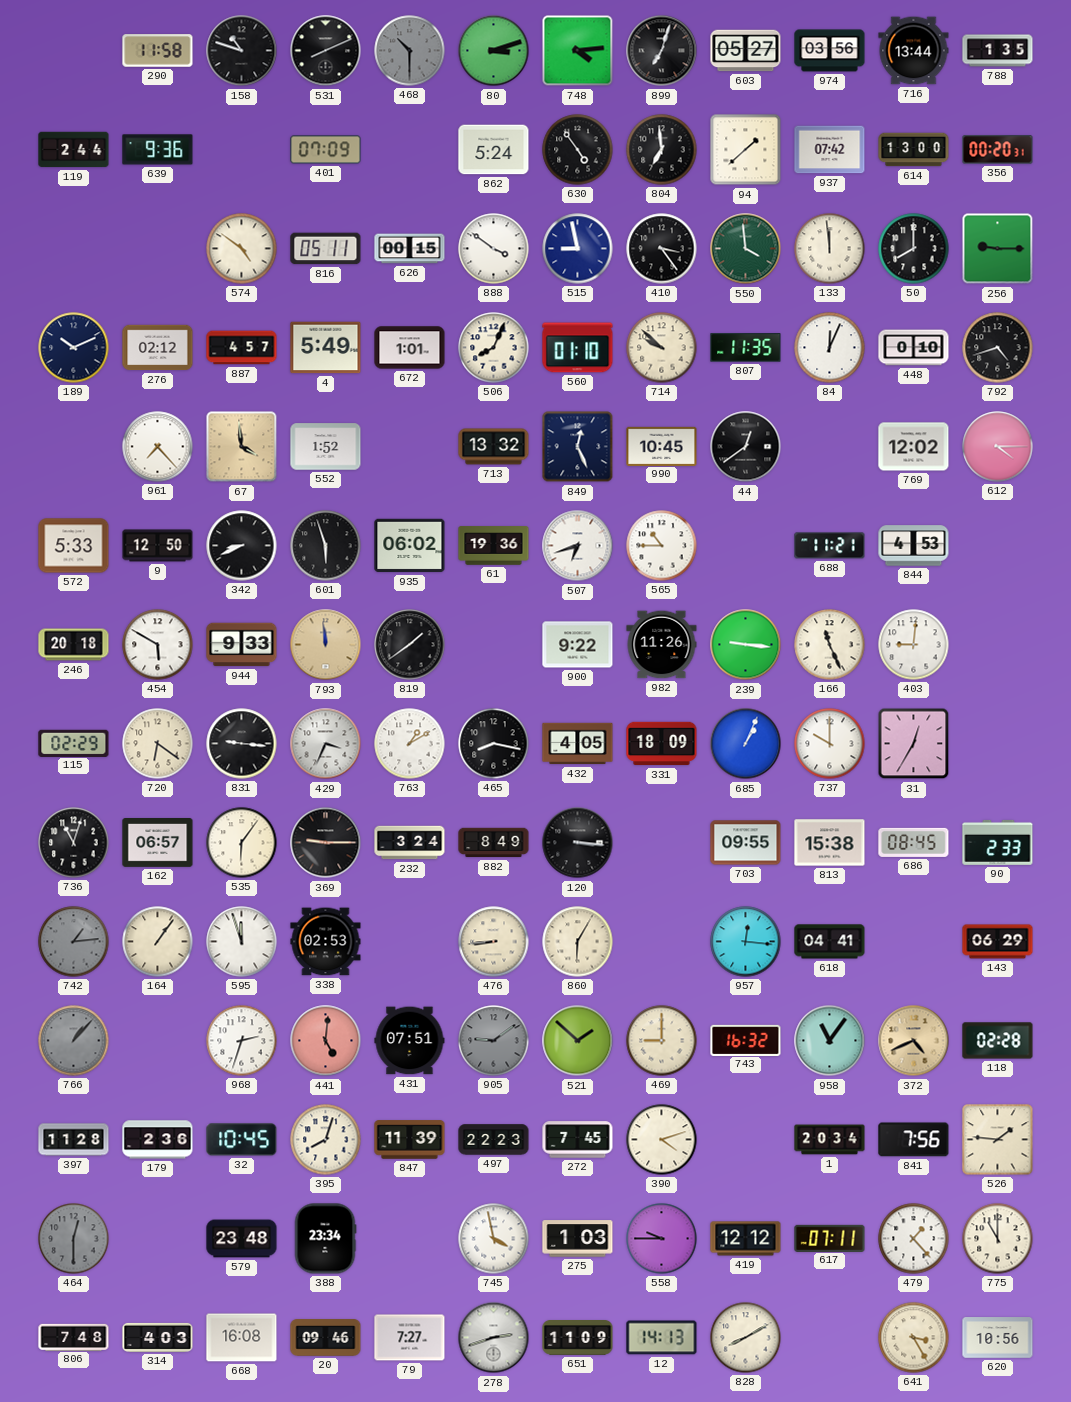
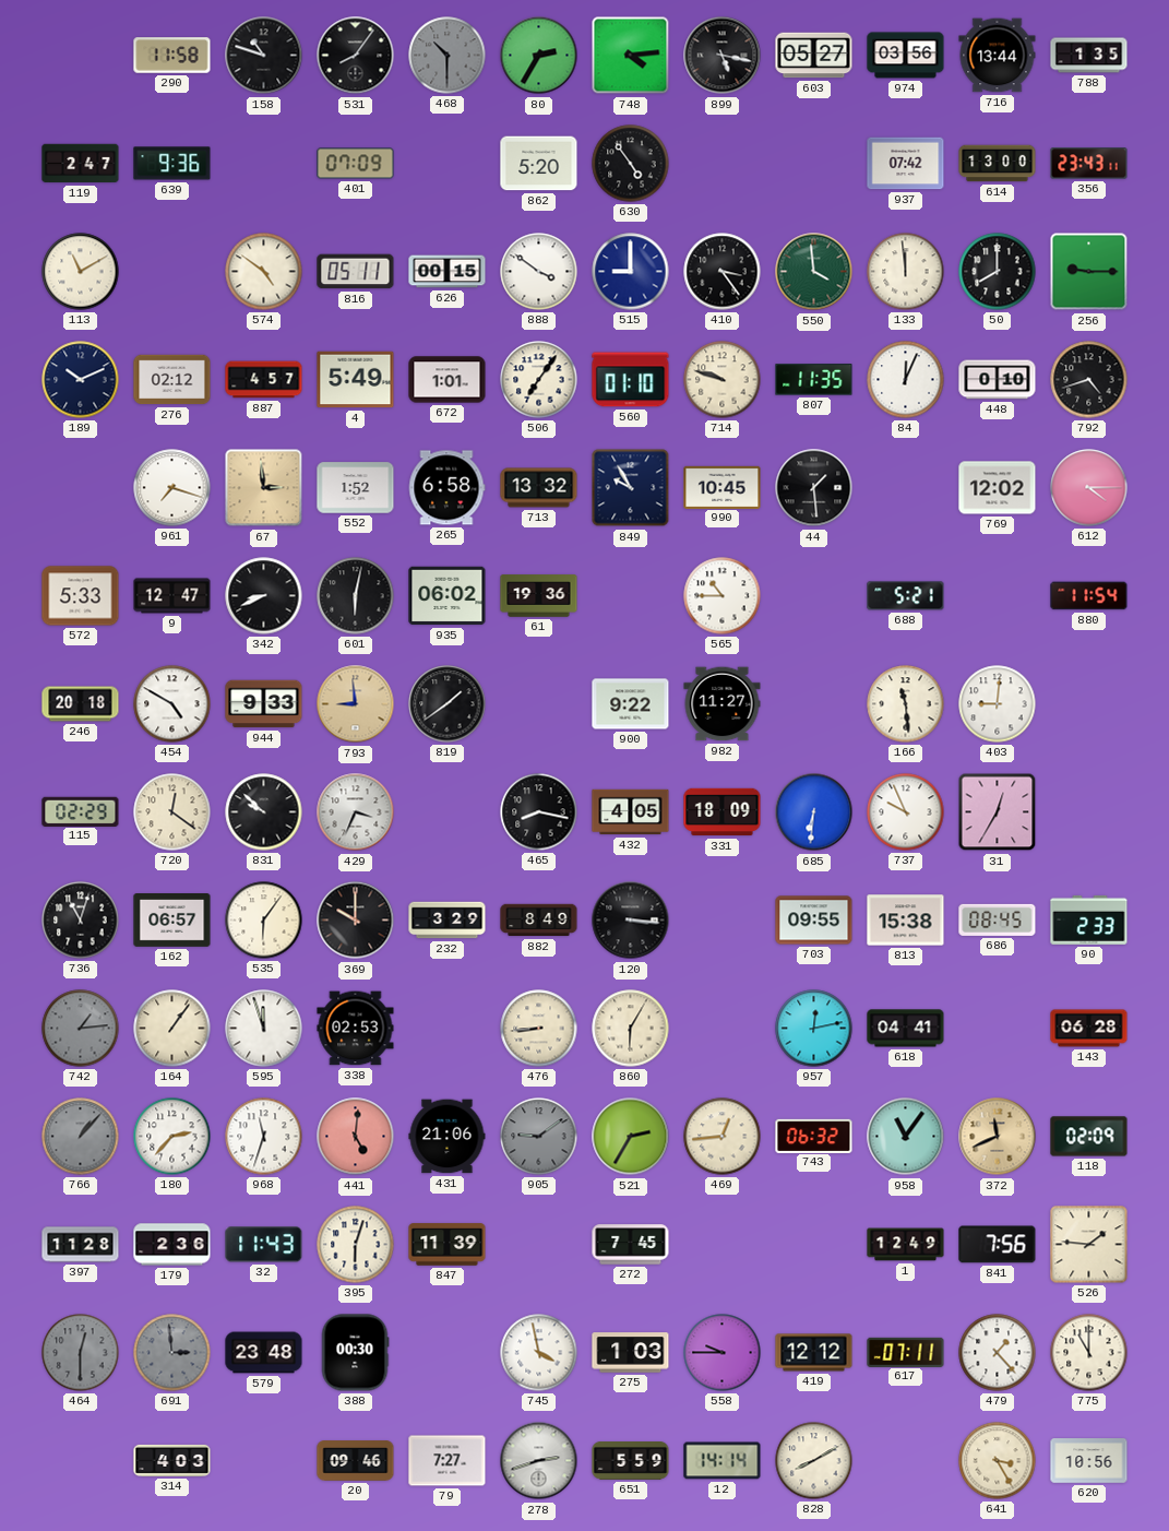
531: 8:11 -> 8:06
80: 3:12 -> 2:35
899: 7:03 -> 5:17
119: 2:44 -> 2:47
862: 5:24 -> 5:20
804: 6:59 -> none
94: 1:38 -> none
356: 00:20 -> 23:43
113: none -> 11:10
515: 8:58 -> 9:00
506: 8:04 -> 7:06
714: 9:52 -> 9:48
961: 7:23 -> 7:18
67: 3:59 -> 2:59
265: none -> 6:58
849: 12:26 -> 9:55
44: 12:39 -> 1:29
9: 12:50 -> 12:47
601: 5:57 -> 6:02
507: 6:42 -> none
688: 11:21 -> 5:21
844: 4:53 -> none
880: none -> 11:54
454: 5:50 -> 4:50
793: 11:59 -> 8:59
982: 11:26 -> 11:27
239: 9:16 -> none
166: 11:26 -> 11:29
720: 6:21 -> 12:21
831: 9:16 -> 9:52
763: 1:10 -> none
685: 1:04 -> 6:31
737: 10:00 -> 9:56
369: 9:15 -> 10:00
232: 3:24 -> 3:29
957: 12:16 -> 12:13
143: 06:29 -> 06:28
180: none -> 2:37
968: 2:33 -> 11:33
431: 07:51 -> 21:06
521: 1:52 -> 2:35
469: 9:00 -> 12:44
743: 16:32 -> 06:32
372: 4:41 -> 11:41
118: 02:28 -> 02:09
32: 10:45 -> 11:43
395: 8:03 -> 6:03
497: 22:23 -> none
390: 4:12 -> none
1: 20:34 -> 12:49
691: none -> 2:59
388: 23:34 -> 00:30
806: 7:48 -> none
668: 16:08 -> none
651: 11:09 -> 5:59
12: 14:13 -> 14:14
